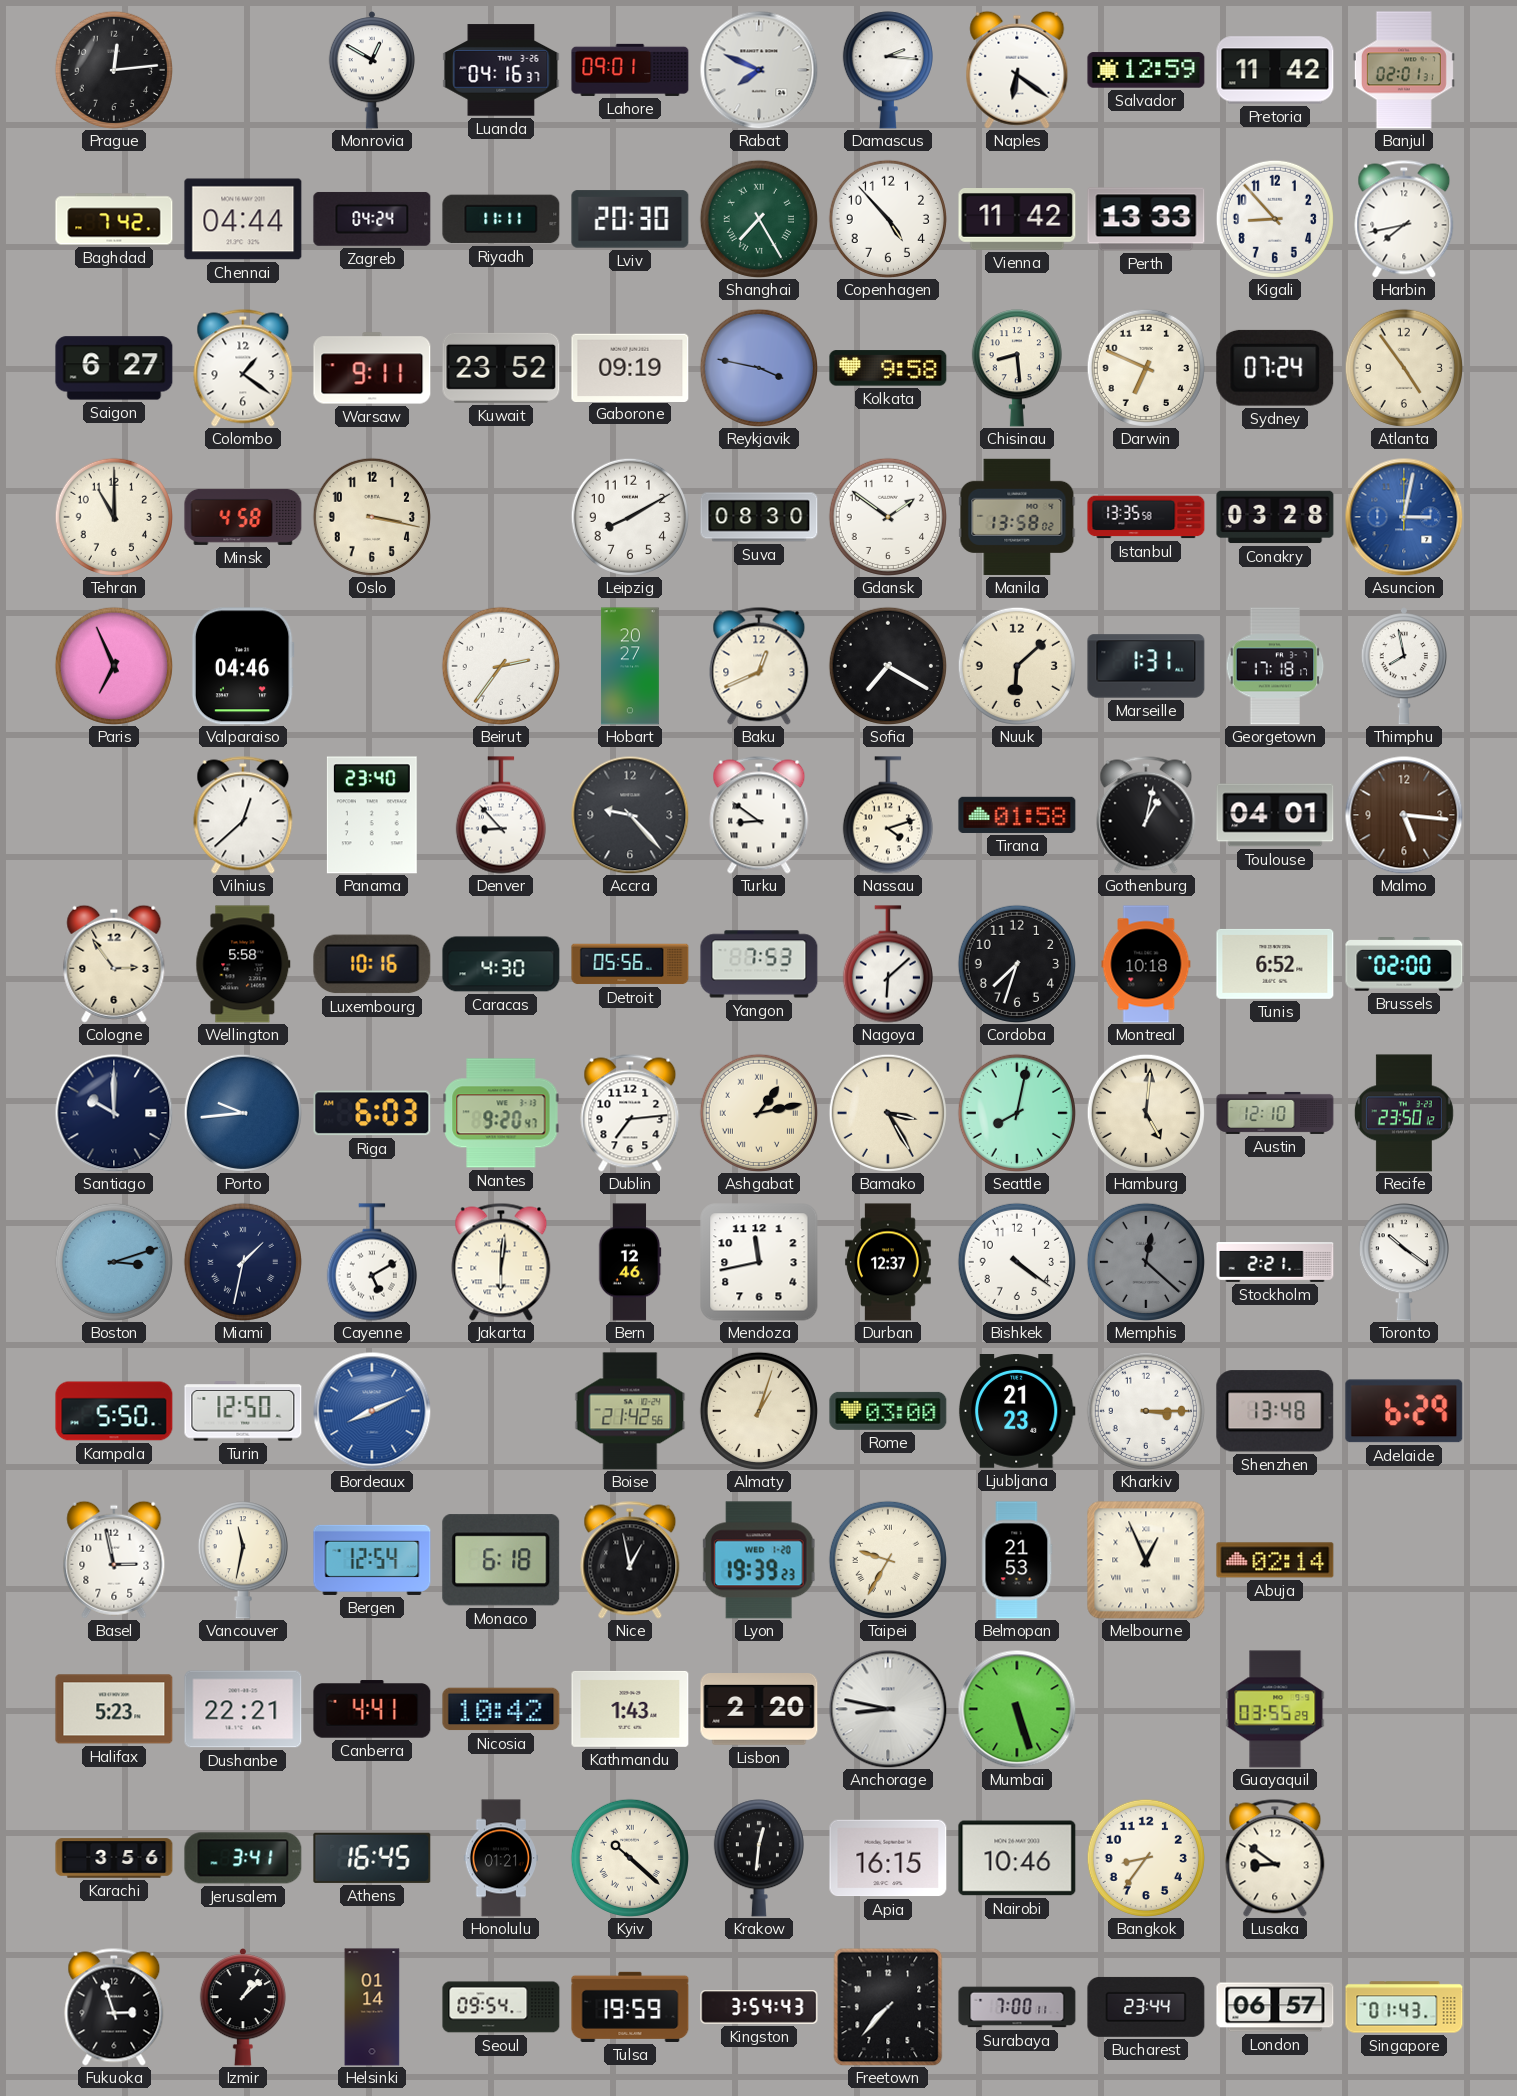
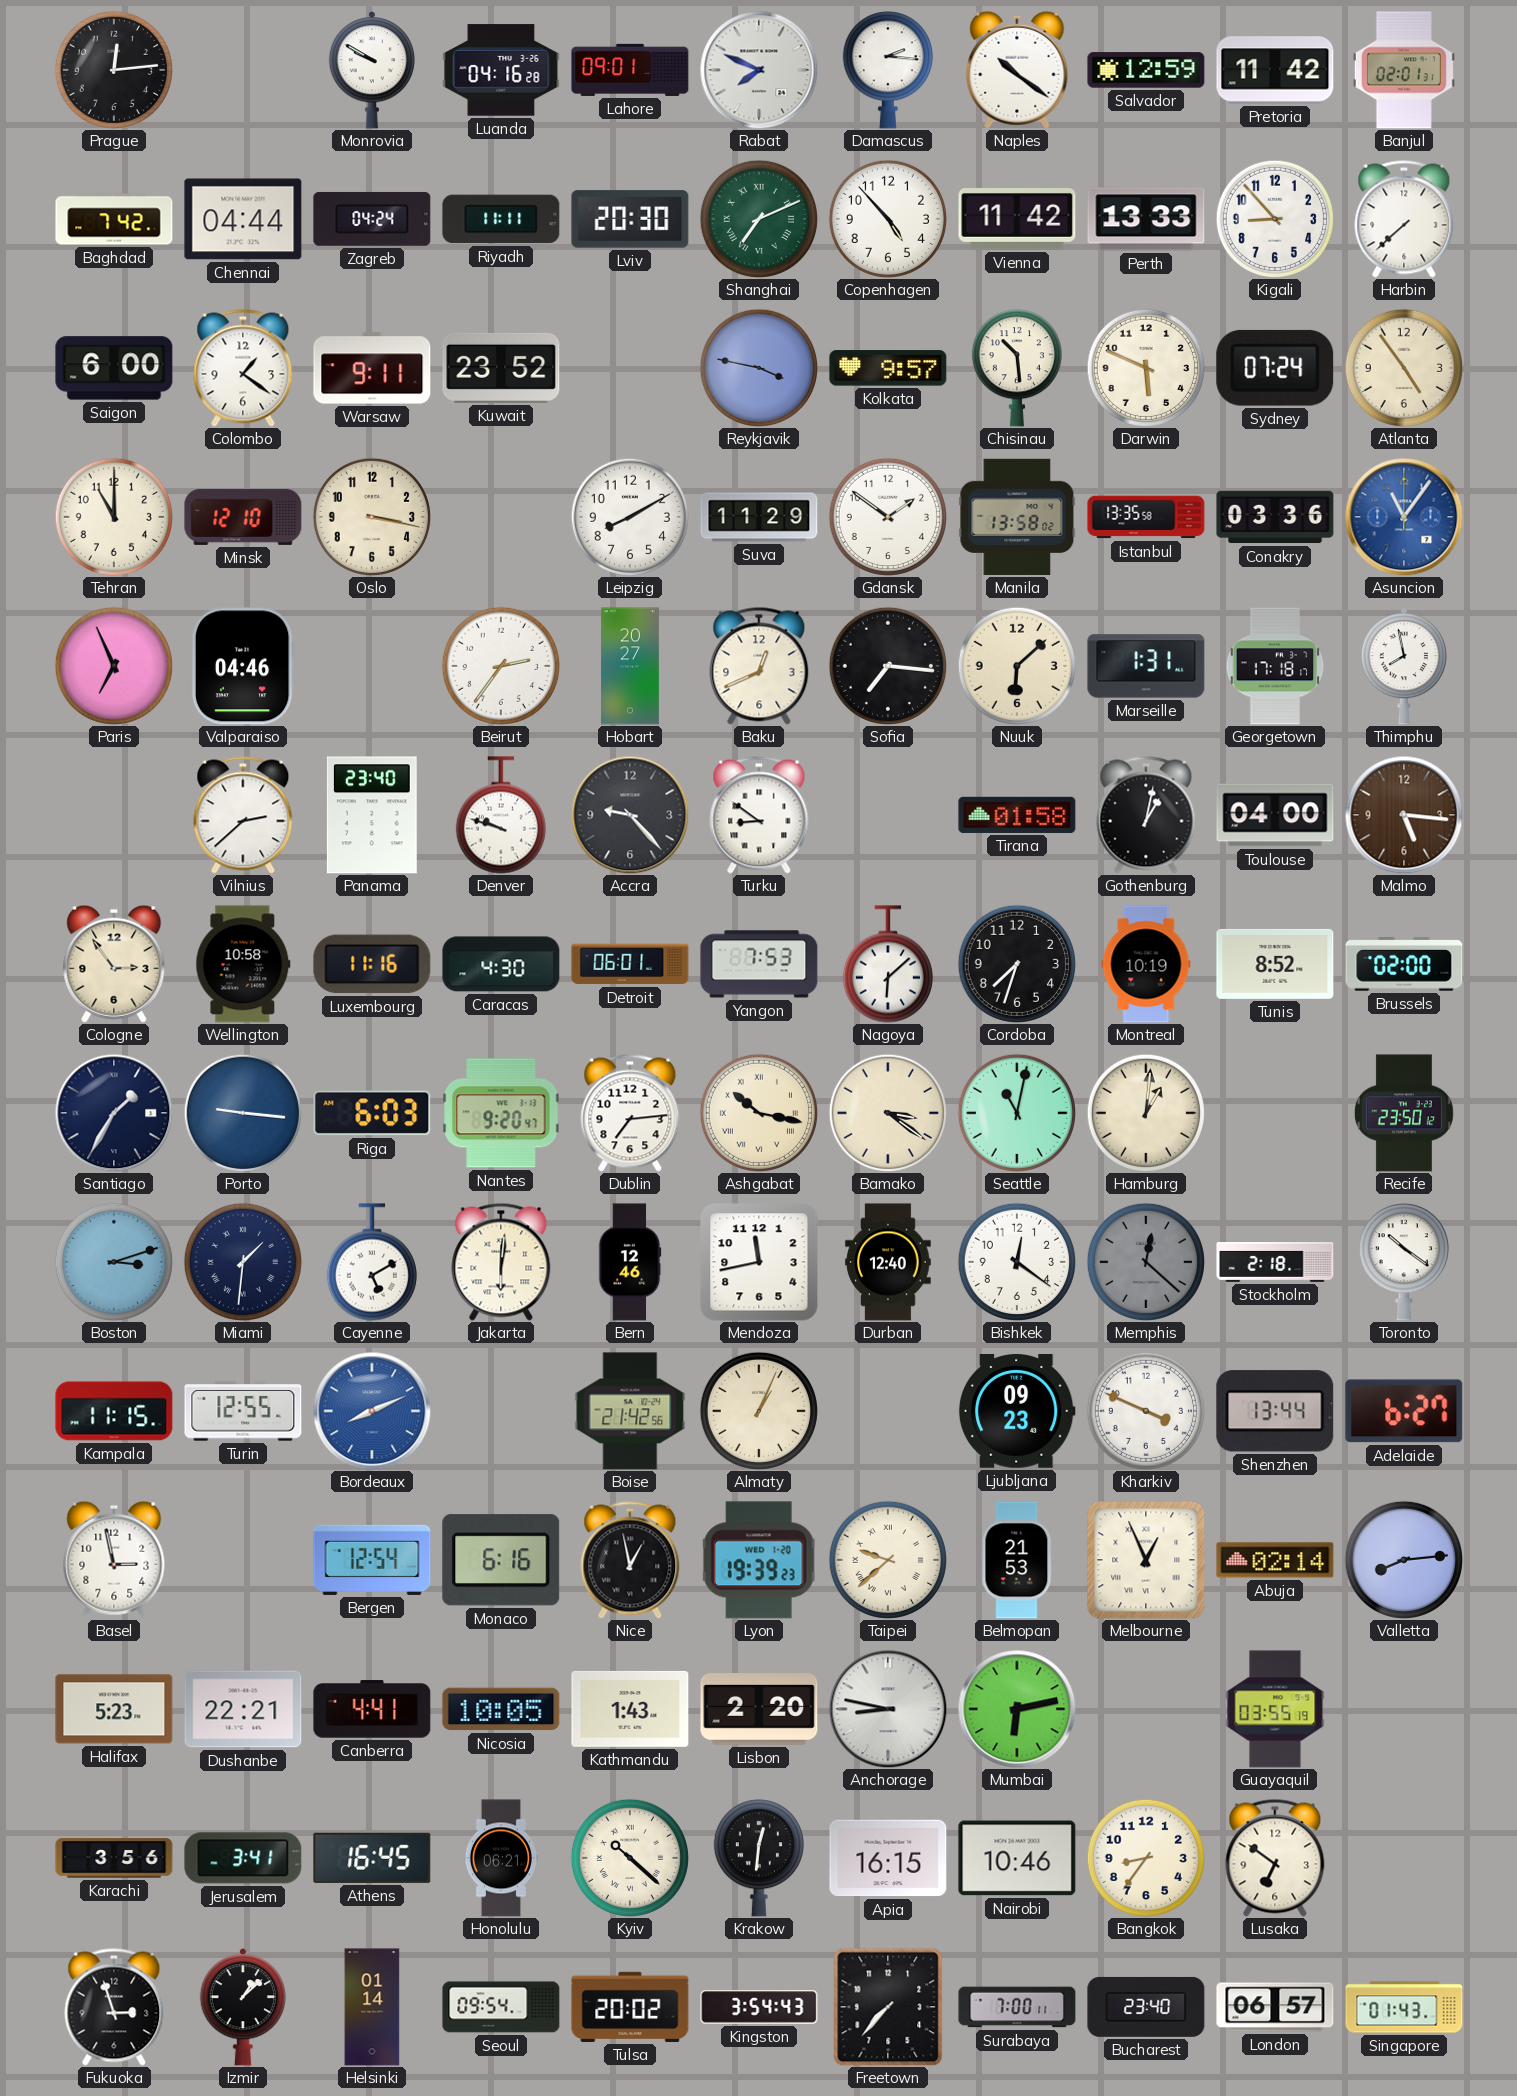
Monrovia: 12:50 -> 9:50
Luanda: 04:16:37 -> 04:16:28
Naples: 6:21 -> 10:21
Shanghai: 7:25 -> 7:11
Harbin: 7:43 -> 7:38
Saigon: 6:27 -> 6:00
Gaborone: 09:19 -> none
Kolkata: 9:58 -> 9:57
Chisinau: 8:29 -> 10:29
Darwin: 6:49 -> 5:49
Minsk: 4:58 -> 12:10
Suva: 08:30 -> 11:29
Conakry: 03:28 -> 03:36
Asuncion: 3:02 -> 11:06
Sofia: 7:20 -> 7:16
Vilnius: 12:38 -> 2:38
Denver: 8:53 -> 9:48
Nassau: 4:12 -> none
Toulouse: 04:01 -> 04:00
Wellington: 5:58 -> 10:58
Luxembourg: 10:16 -> 11:16
Detroit: 05:56 -> 06:01
Montreal: 10:18 -> 10:19
Tunis: 6:52 -> 8:52
Santiago: 10:00 -> 1:35
Porto: 9:44 -> 9:16
Ashgabat: 1:13 -> 10:17
Bamako: 3:25 -> 3:21
Seattle: 8:02 -> 11:02
Hamburg: 5:01 -> 1:01
Austin: 12:10 -> none
Miami: 1:32 -> 1:31
Durban: 12:37 -> 12:40
Bishkek: 4:21 -> 12:21
Stockholm: 2:21 -> 2:18
Kampala: 5:50 -> 11:15
Turin: 12:50 -> 12:55
Almaty: 1:03 -> 1:04
Rome: 03:00 -> none
Ljubljana: 21:23 -> 09:23
Kharkiv: 3:15 -> 3:49
Shenzhen: 13:48 -> 13:44
Adelaide: 6:29 -> 6:27
Vancouver: 11:32 -> none
Monaco: 6:18 -> 6:16
Taipei: 9:35 -> 9:38
Valletta: none -> 8:14
Nicosia: 10:42 -> 10:05
Mumbai: 5:27 -> 6:13
Guayaquil: 03:55:29 -> 03:55:19
Honolulu: 01:21 -> 06:21
Lusaka: 8:51 -> 6:51
Tulsa: 19:59 -> 20:02
Bucharest: 23:44 -> 23:40
